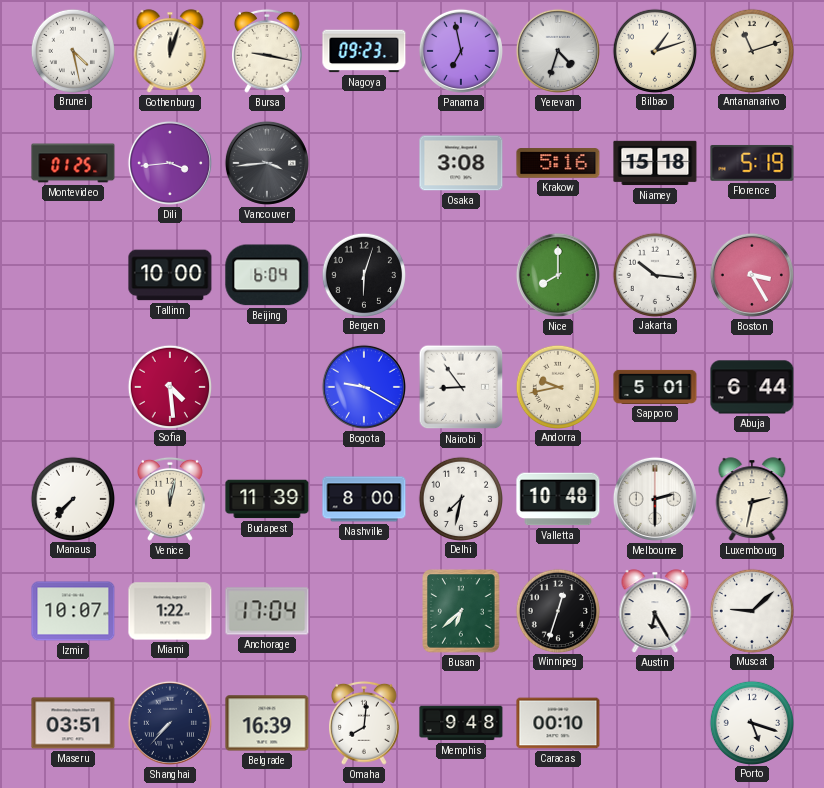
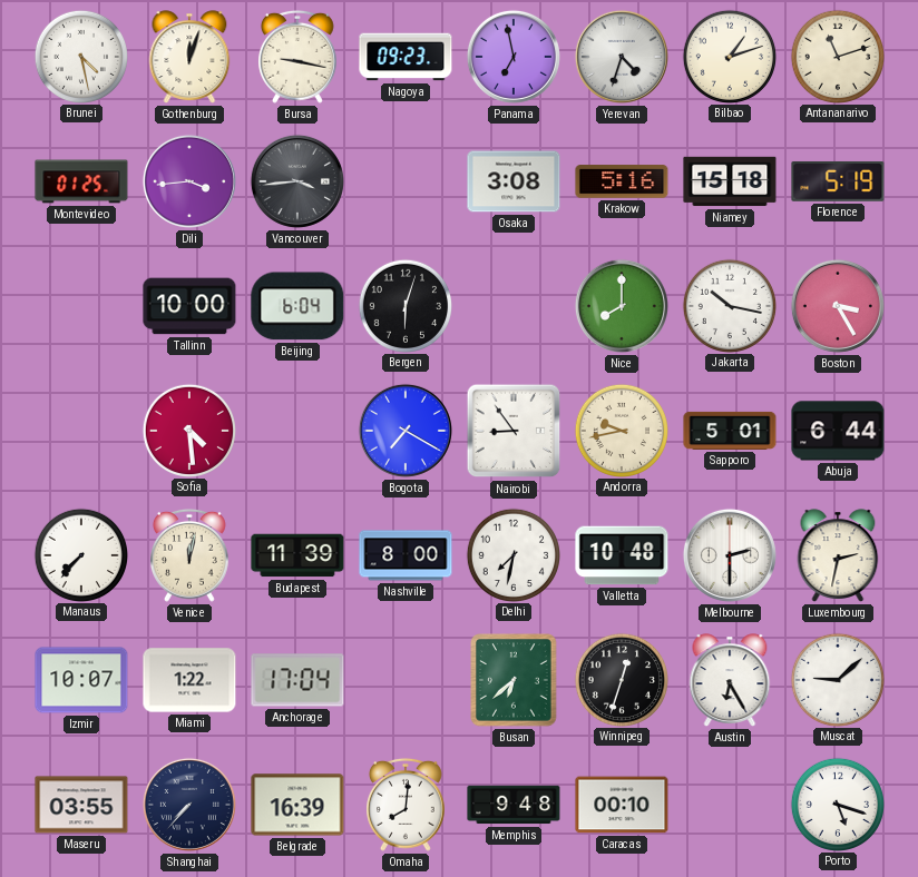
Jakarta: 10:16 -> 10:17
Bogota: 9:20 -> 7:20
Maseru: 03:51 -> 03:55
